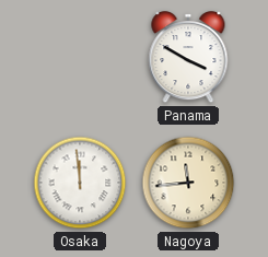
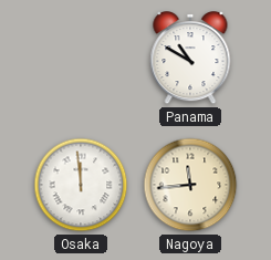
Panama: 3:50 -> 10:50
